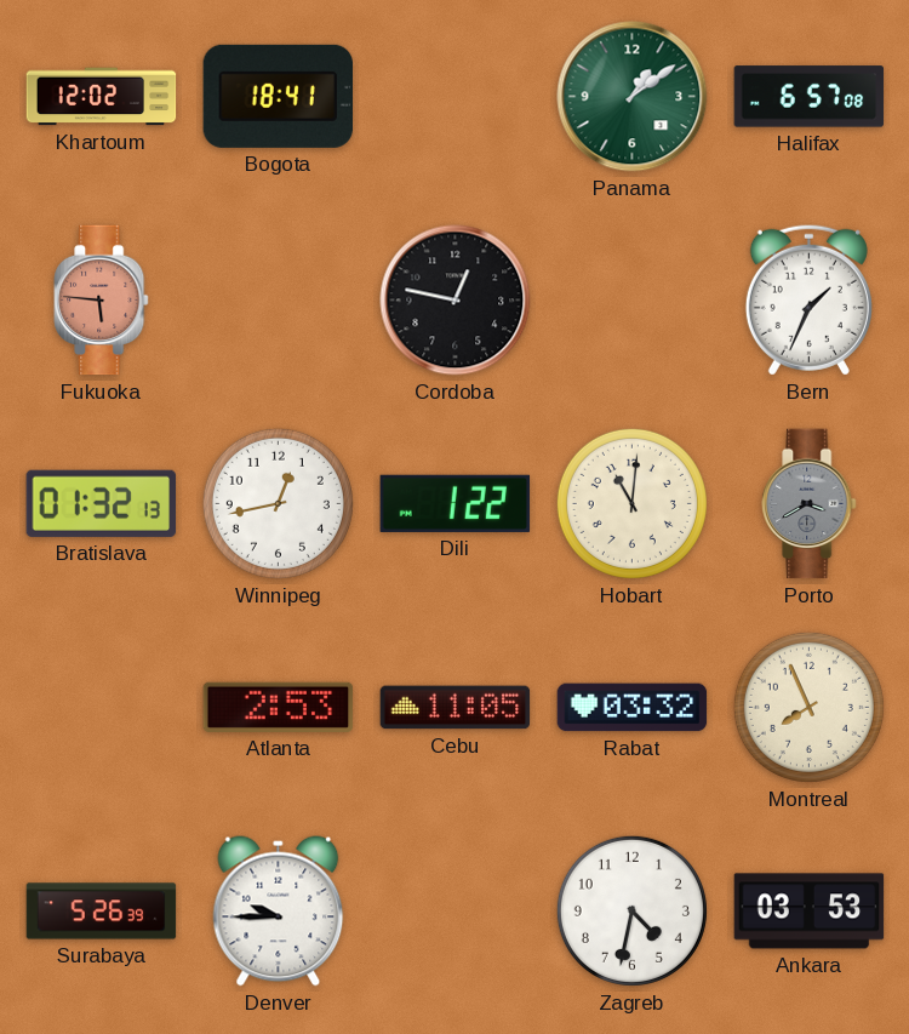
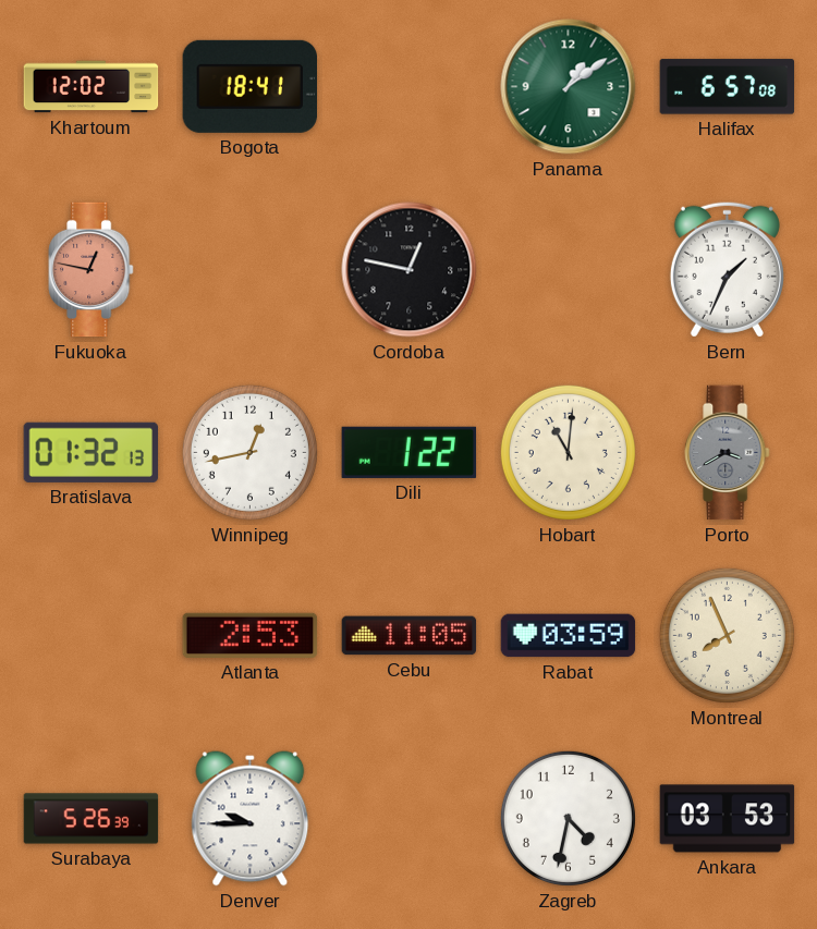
Fukuoka: 5:46 -> 12:47
Rabat: 03:32 -> 03:59
